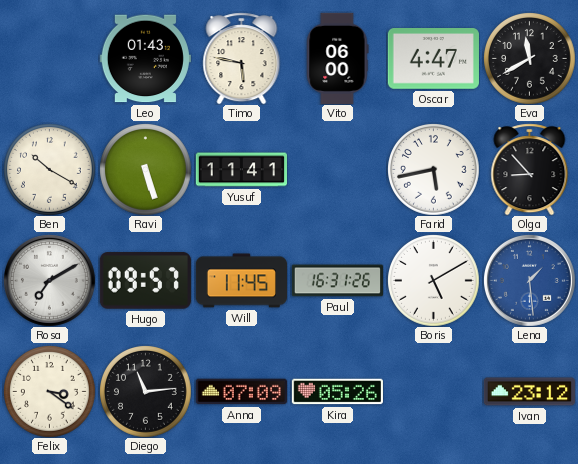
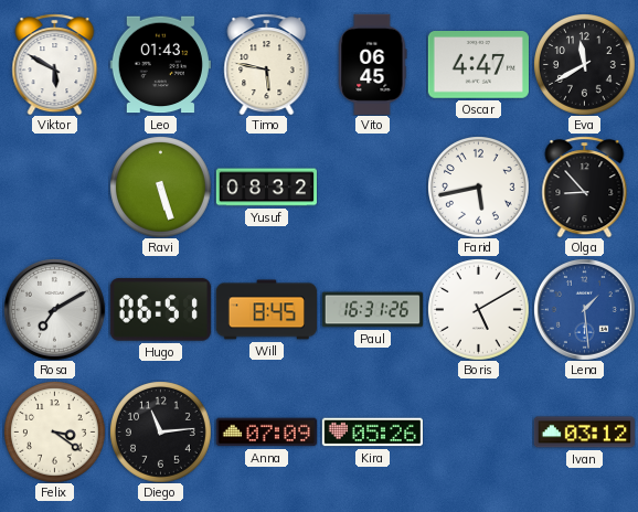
Viktor: none -> 5:50
Vito: 06:00 -> 06:45
Ben: 10:20 -> none
Yusuf: 11:41 -> 08:32
Hugo: 09:57 -> 06:51
Will: 11:45 -> 8:45
Ivan: 23:12 -> 03:12
